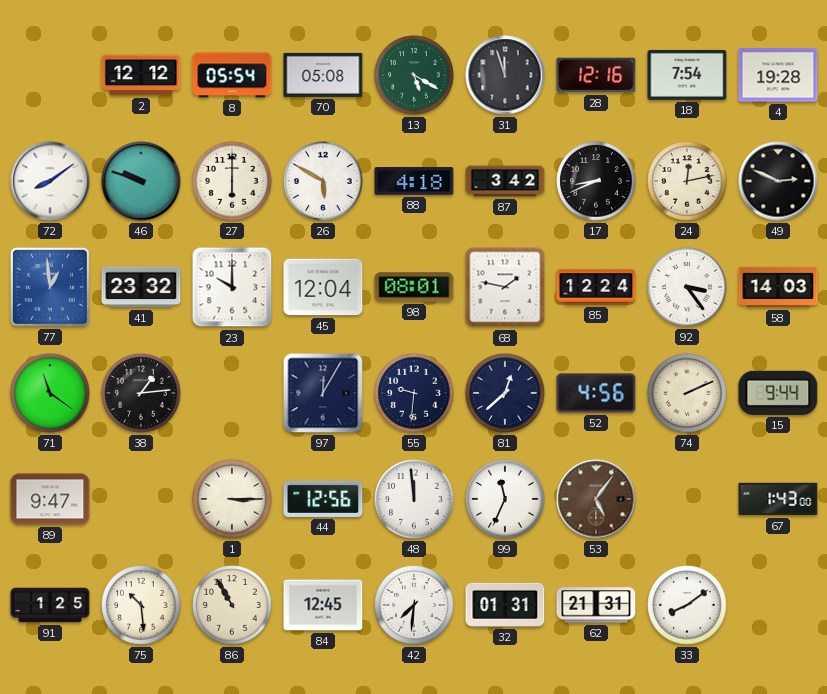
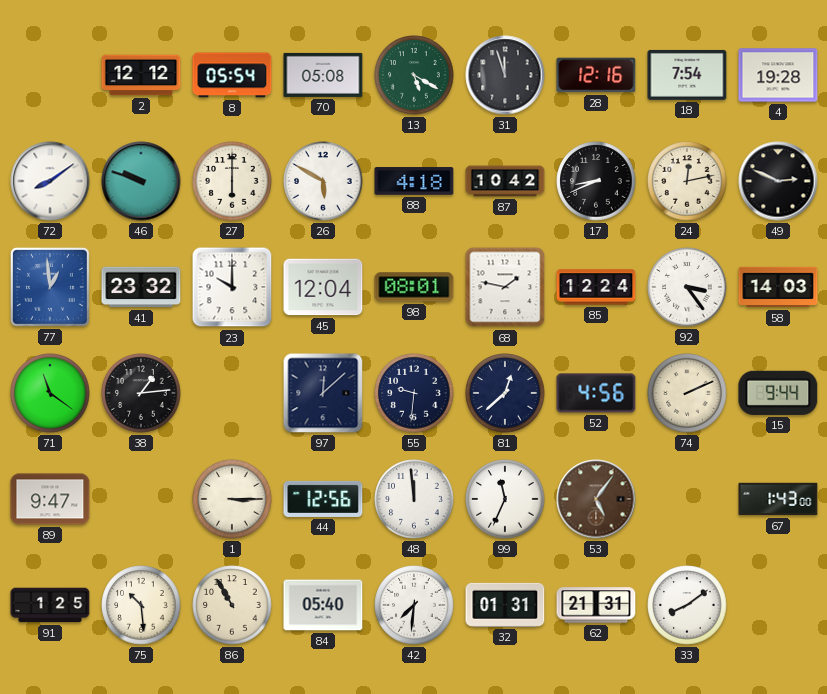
87: 3:42 -> 10:42
97: 12:05 -> 12:08
84: 12:45 -> 05:40
